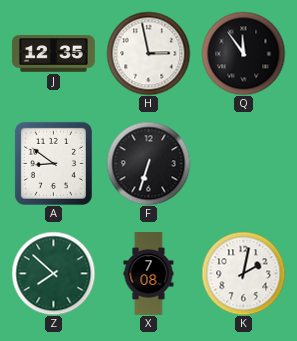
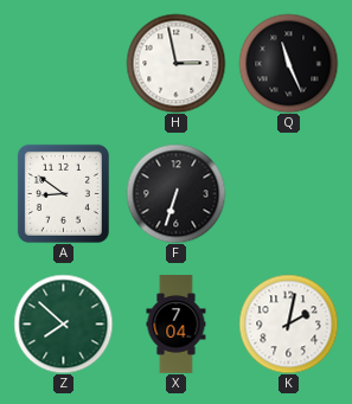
J: 12:35 -> none
Q: 11:54 -> 11:26
X: 7:08 -> 7:04
